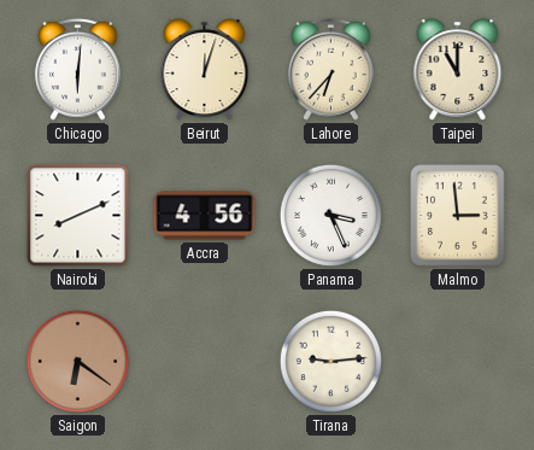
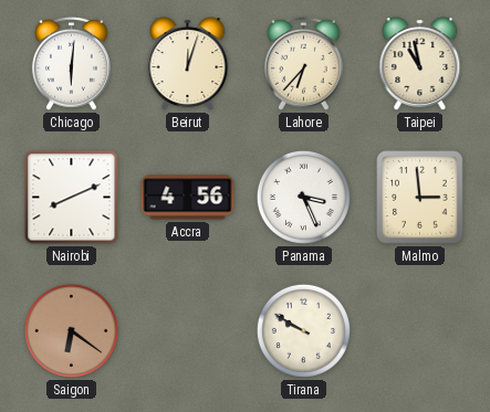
Taipei: 11:00 -> 10:58
Tirana: 9:14 -> 9:50
